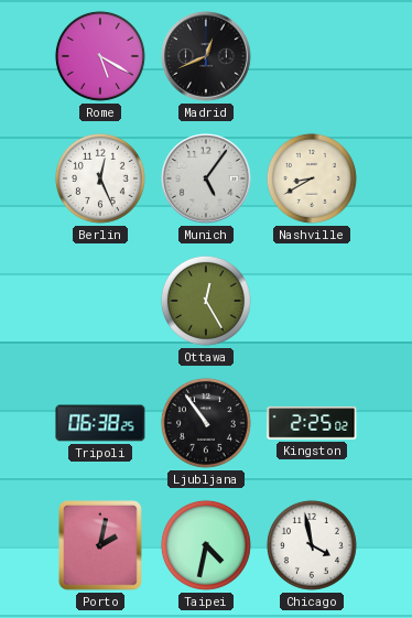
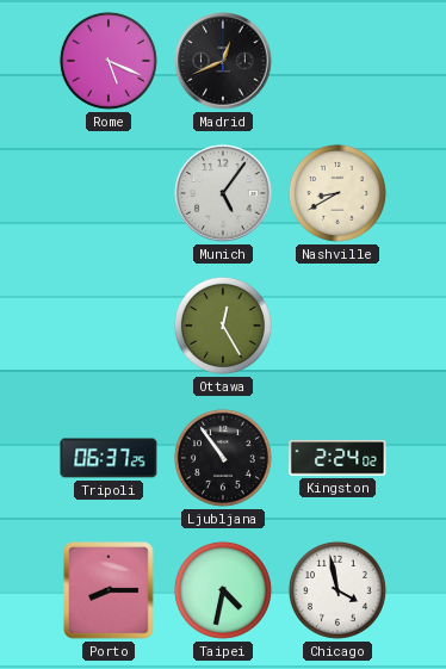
Rome: 5:20 -> 5:19
Berlin: 12:26 -> none
Tripoli: 06:38 -> 06:37
Kingston: 2:25 -> 2:24
Porto: 2:02 -> 8:15
